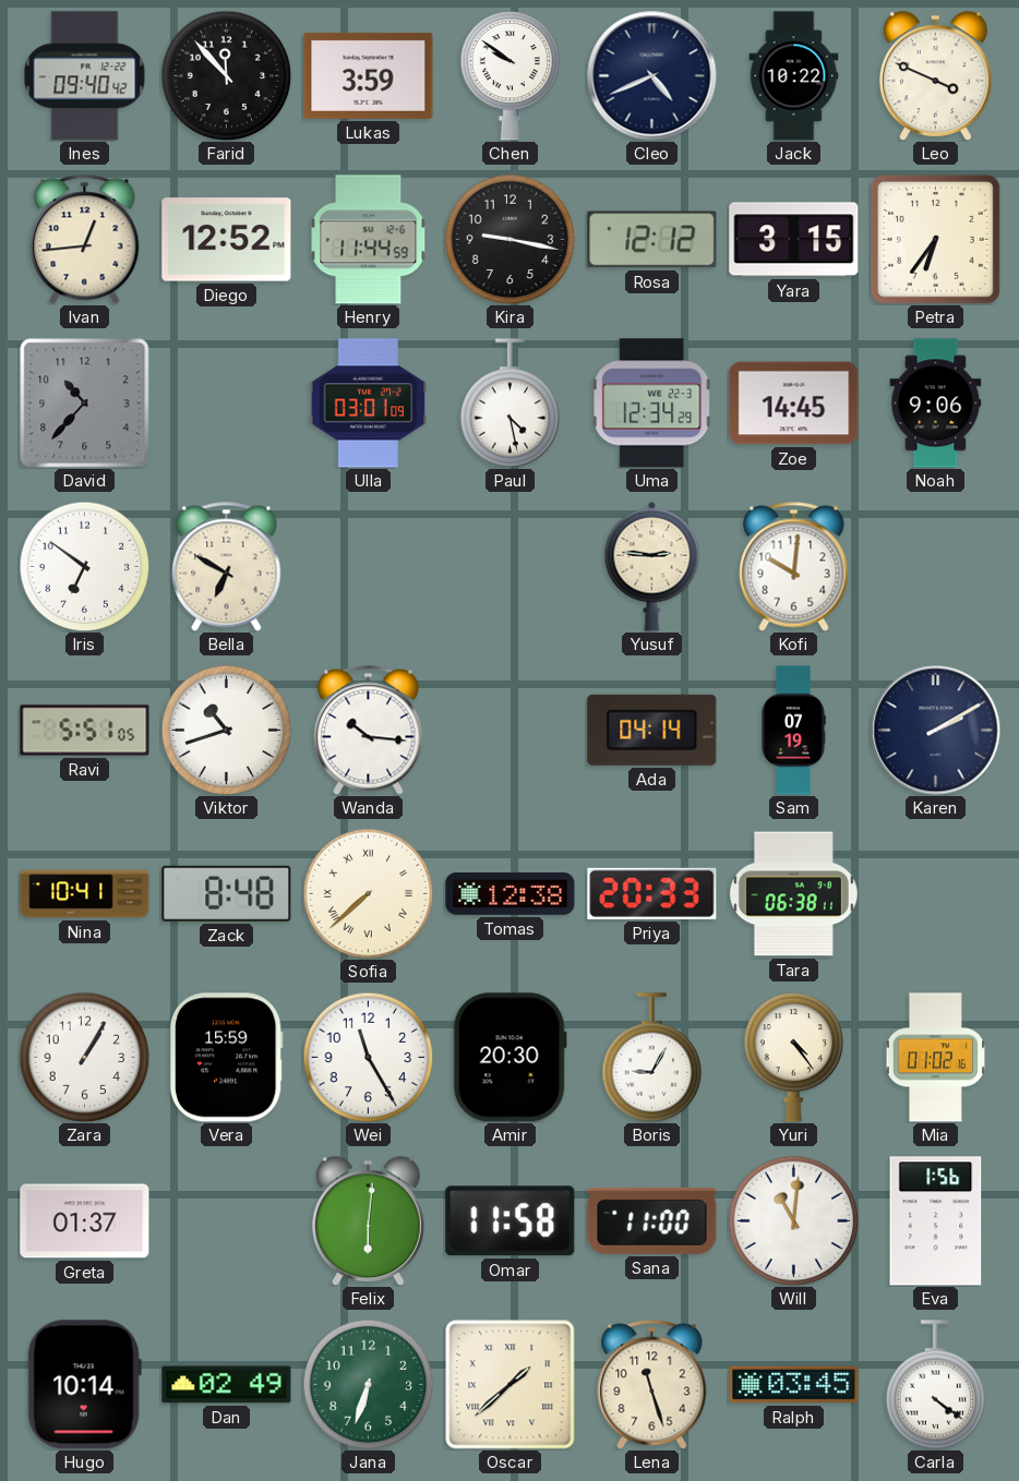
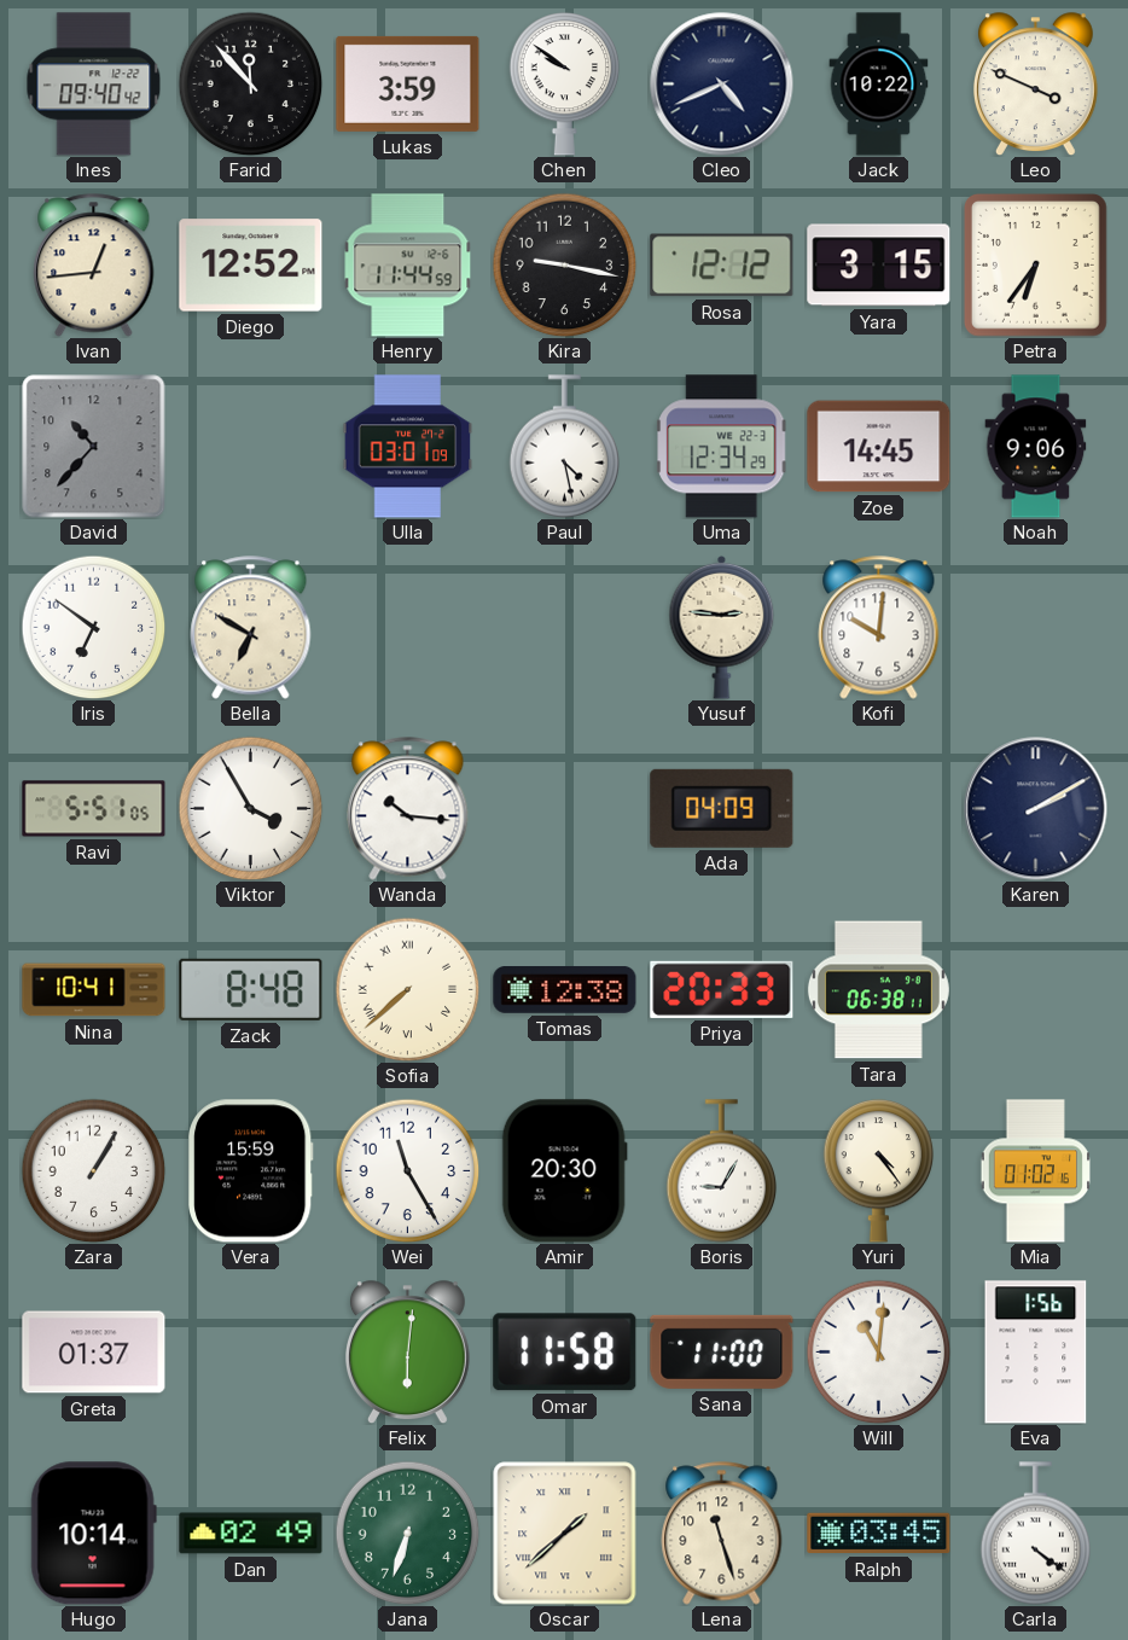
Viktor: 10:42 -> 3:55
Ada: 04:14 -> 04:09
Sam: 07:19 -> none
